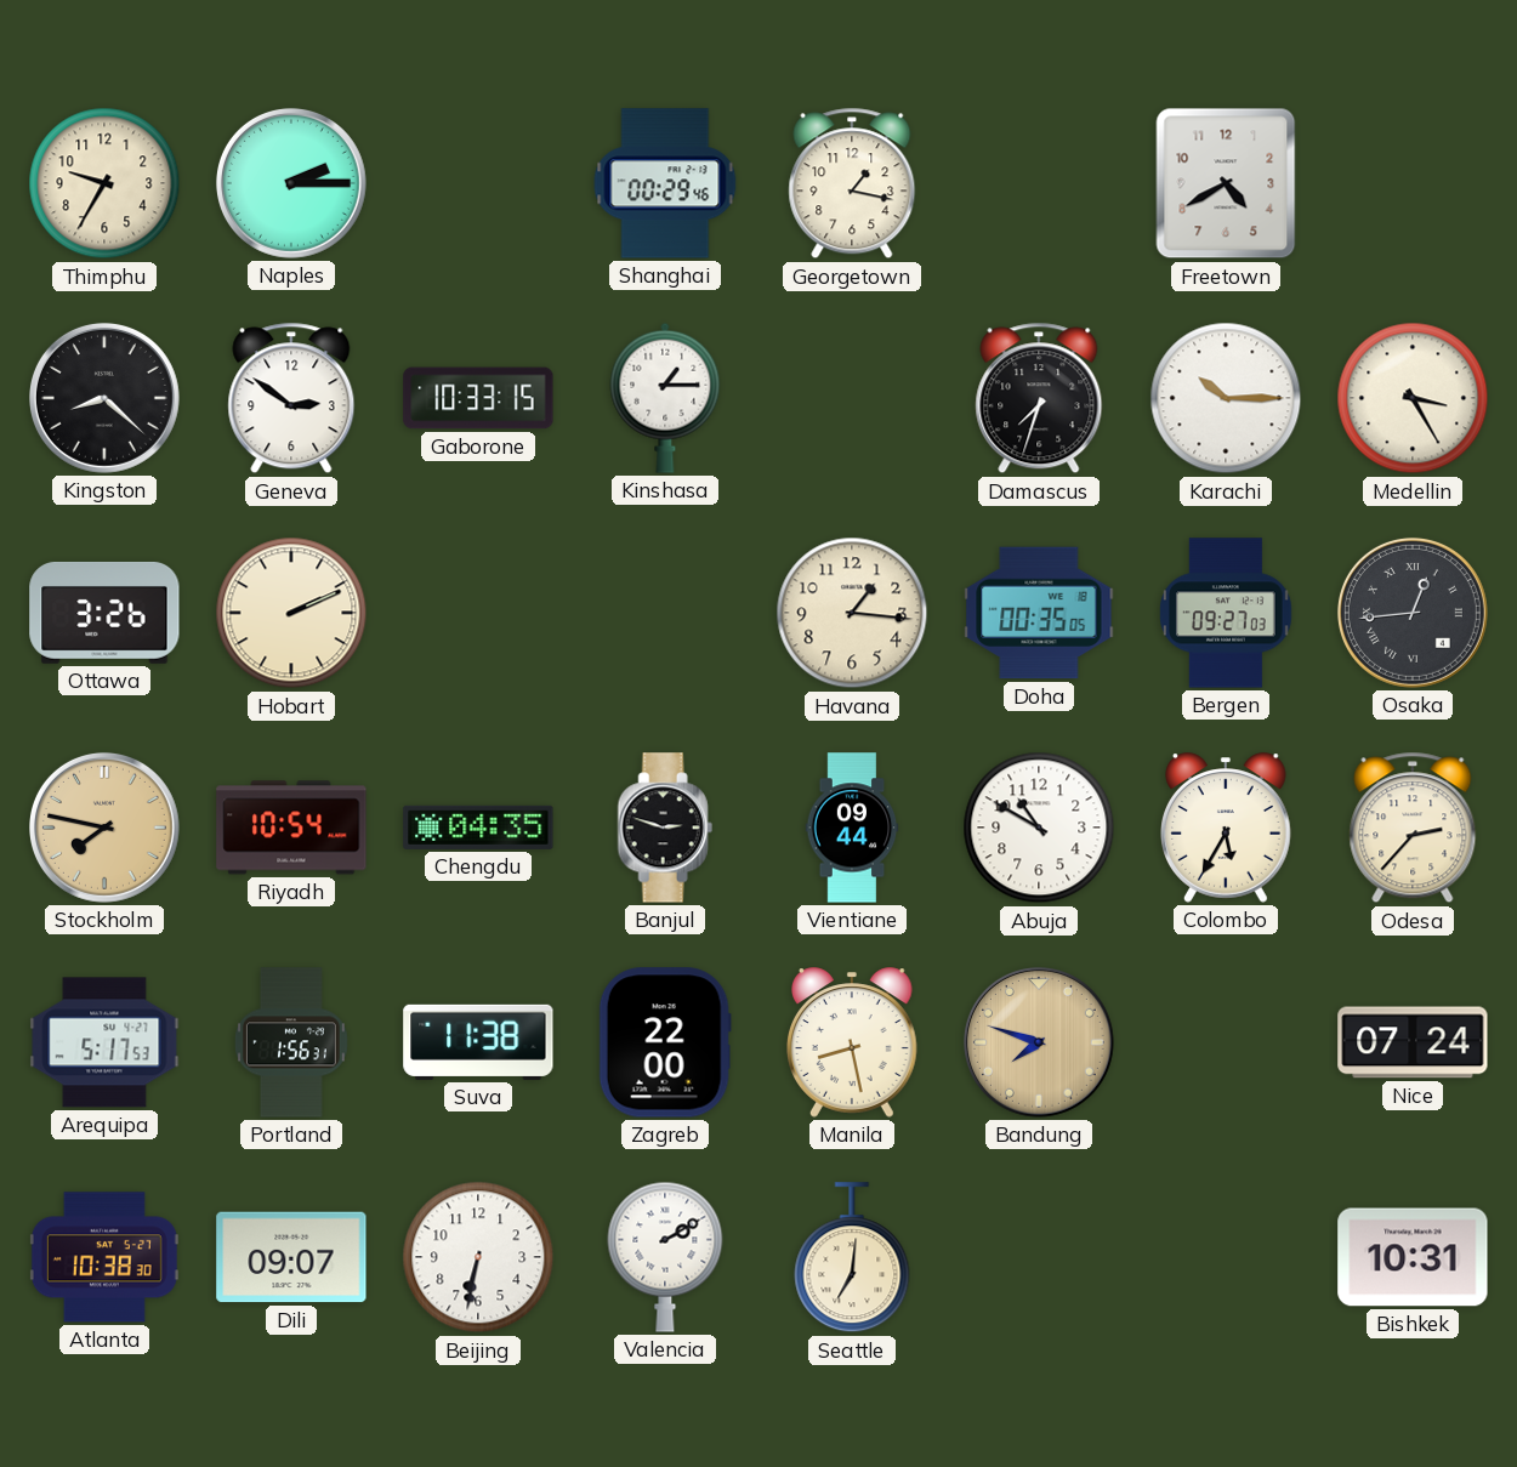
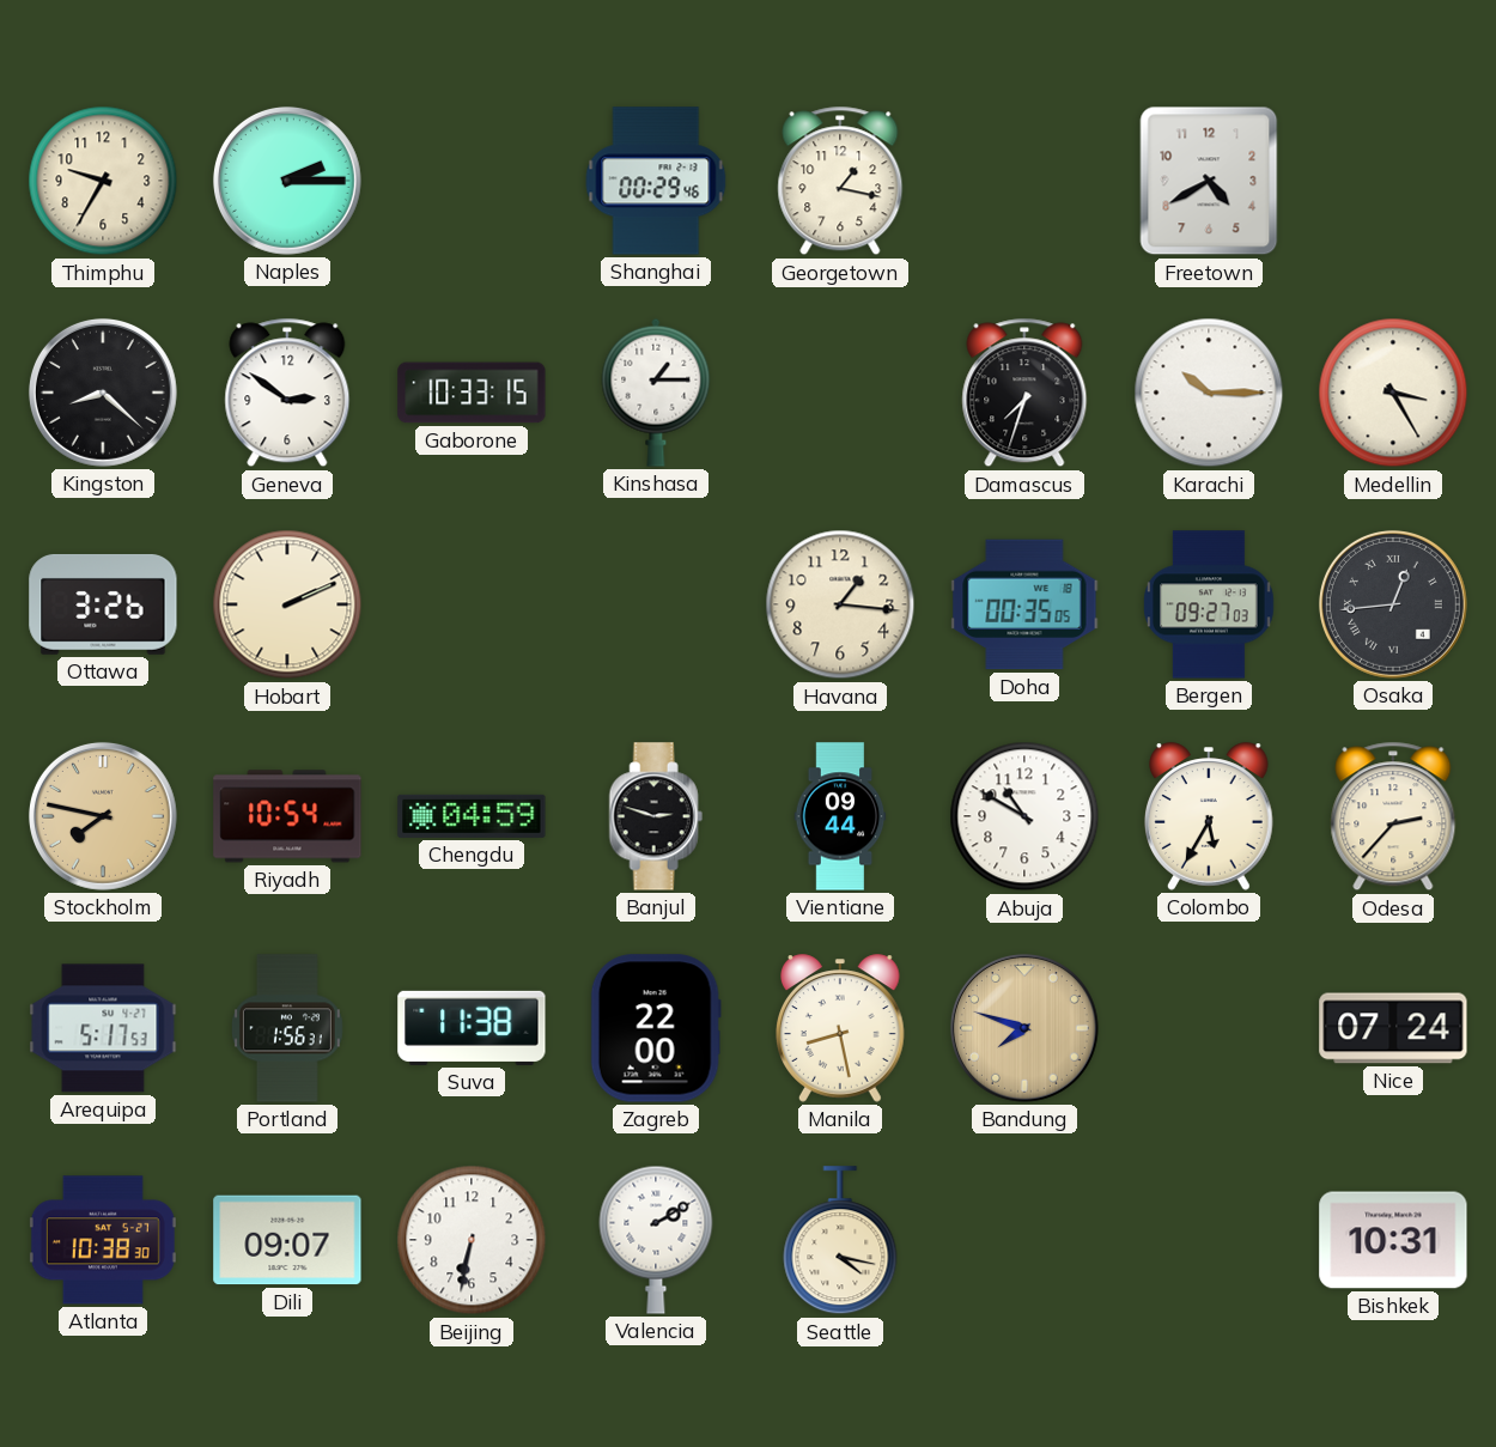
Chengdu: 04:35 -> 04:59
Seattle: 7:01 -> 4:17
